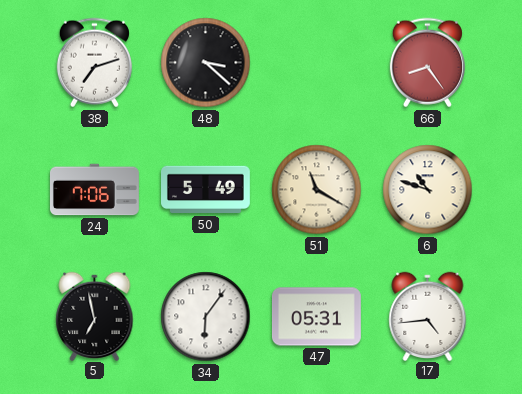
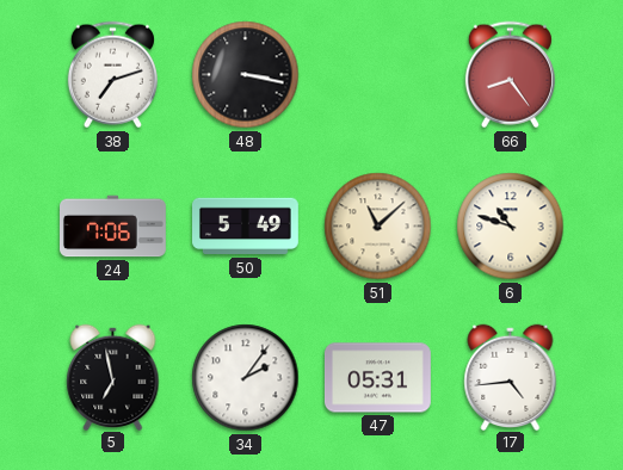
48: 3:22 -> 3:17
51: 11:20 -> 11:08
34: 6:06 -> 2:06
